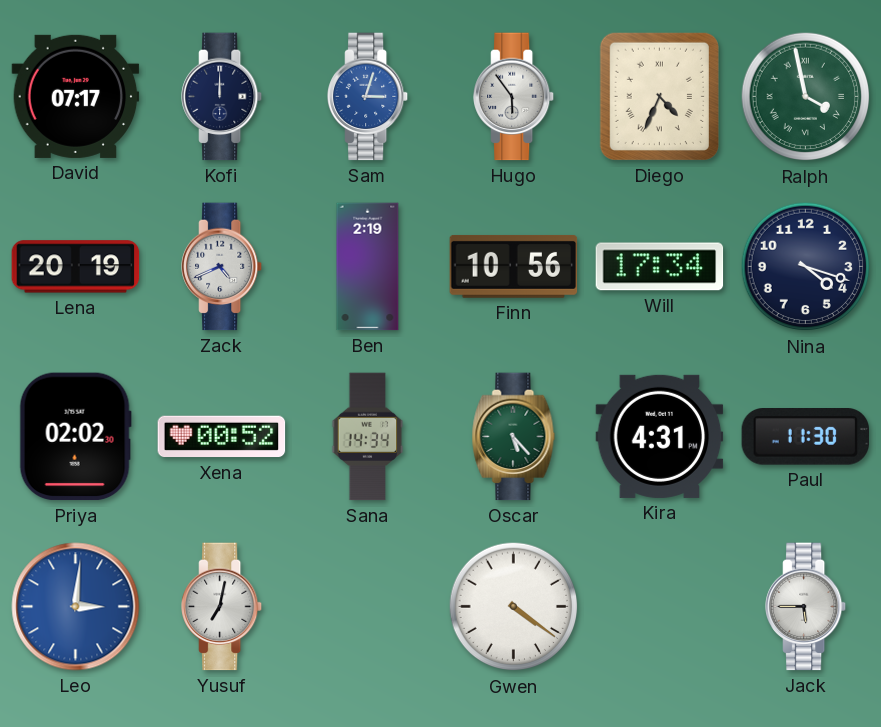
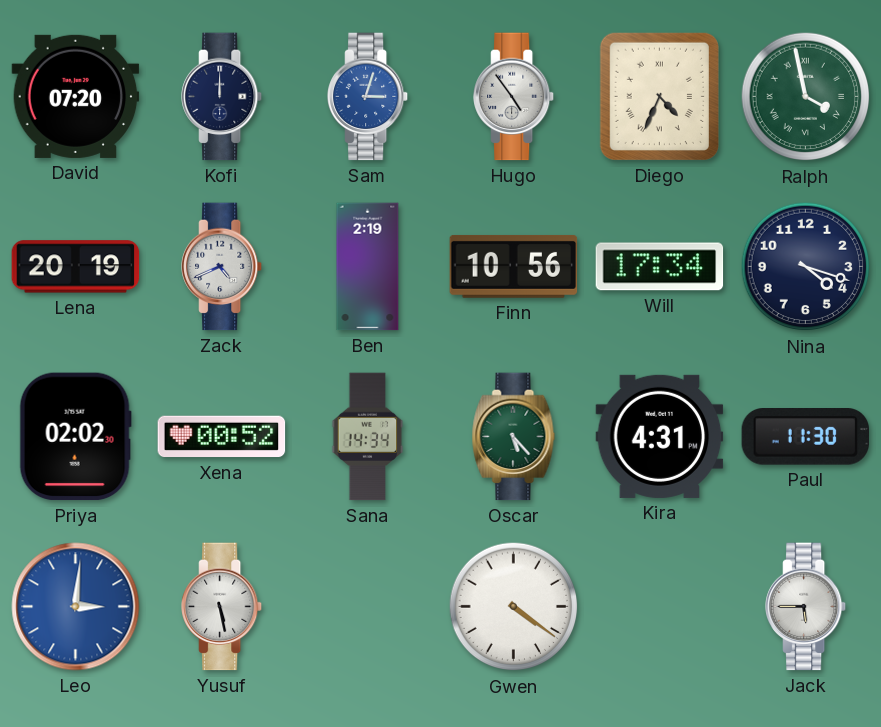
David: 07:17 -> 07:20
Hugo: 5:54 -> 4:54
Yusuf: 7:02 -> 5:28
